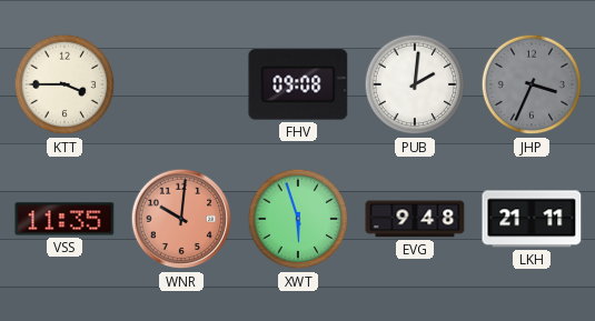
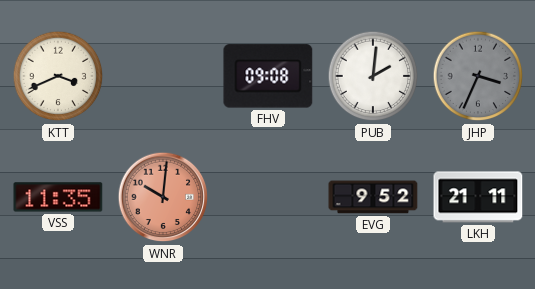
KTT: 3:45 -> 3:41
XWT: 5:57 -> none
EVG: 9:48 -> 9:52
